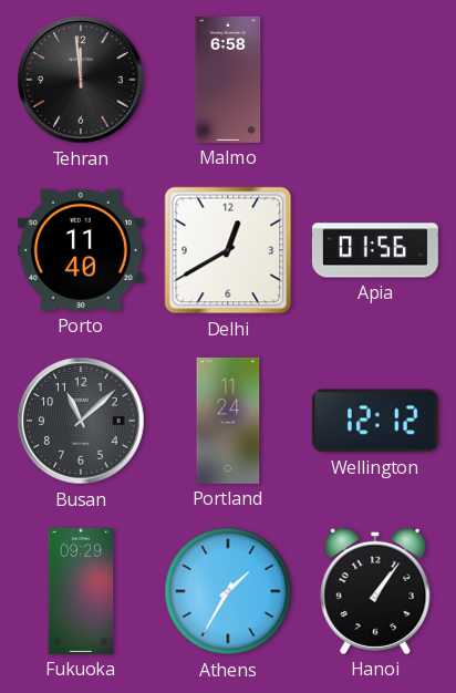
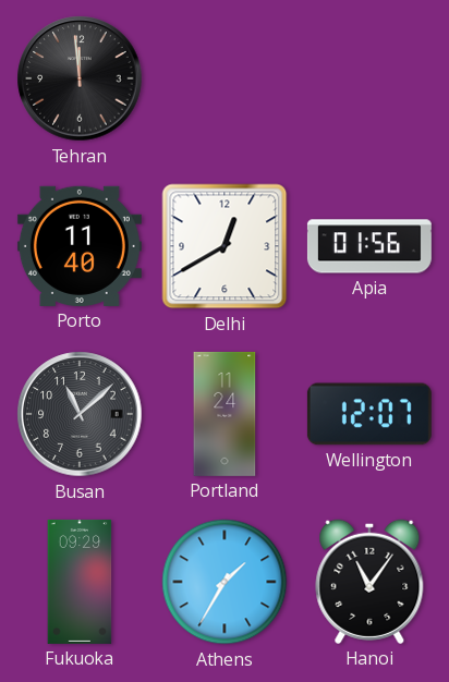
Malmo: 6:58 -> none
Wellington: 12:12 -> 12:07
Hanoi: 1:06 -> 11:06
